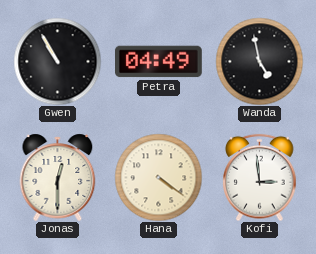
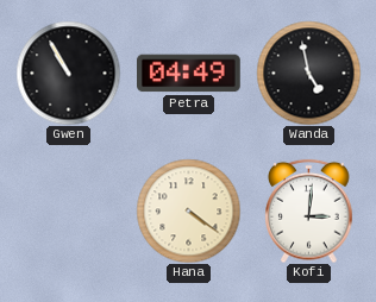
Jonas: 12:30 -> none
Kofi: 2:59 -> 3:01
